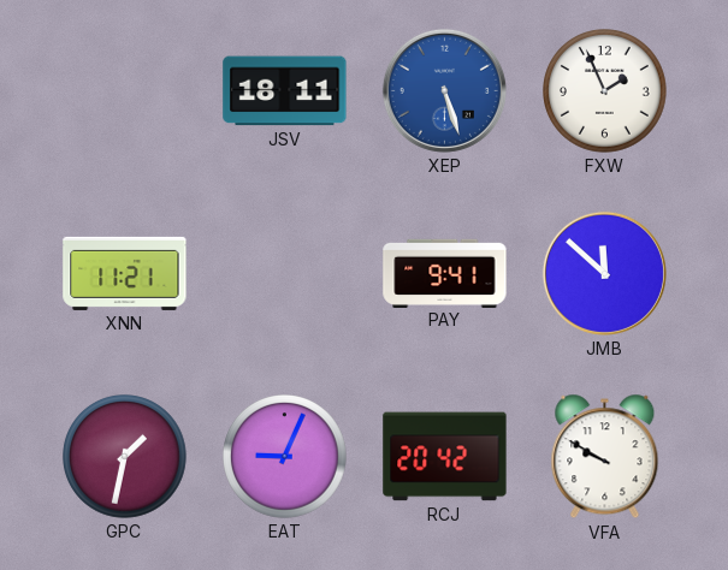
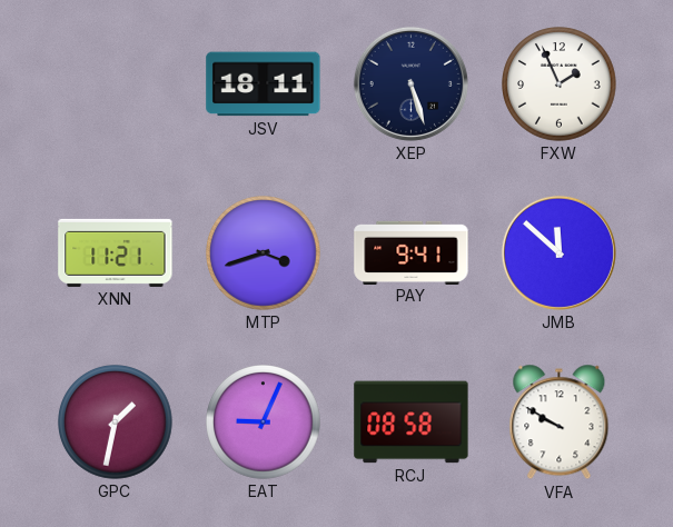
XEP dial: blue -> navy
MTP: none -> 3:42
RCJ: 20:42 -> 08:58
